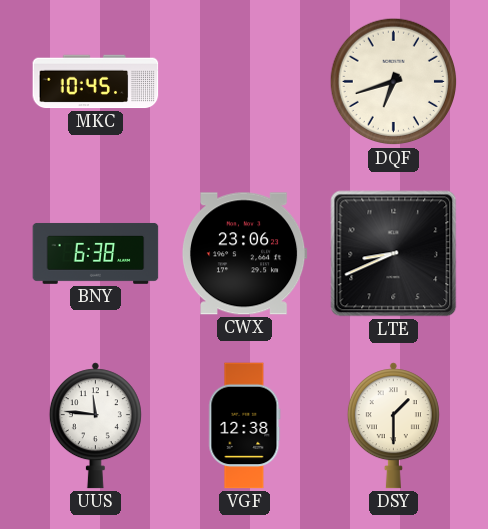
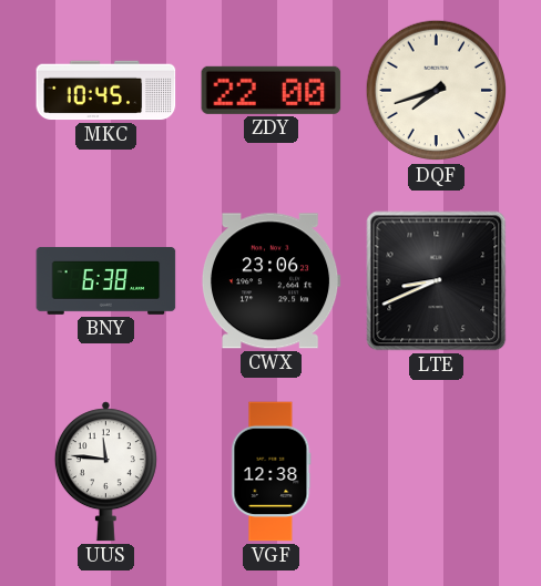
ZDY: none -> 22:00
DQF: 6:42 -> 7:42
DSY: 1:30 -> none
